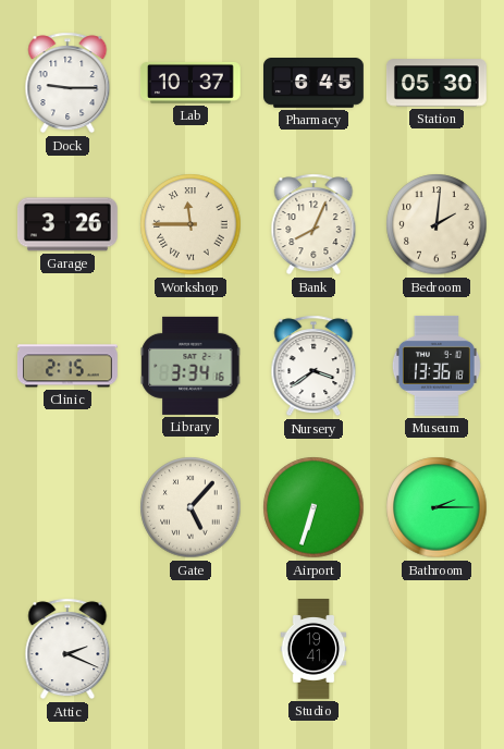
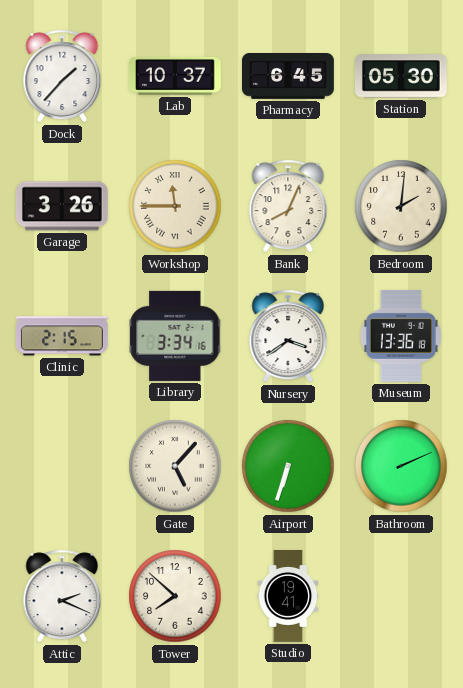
Dock: 9:15 -> 1:37
Bathroom: 2:15 -> 2:11
Tower: none -> 7:52
